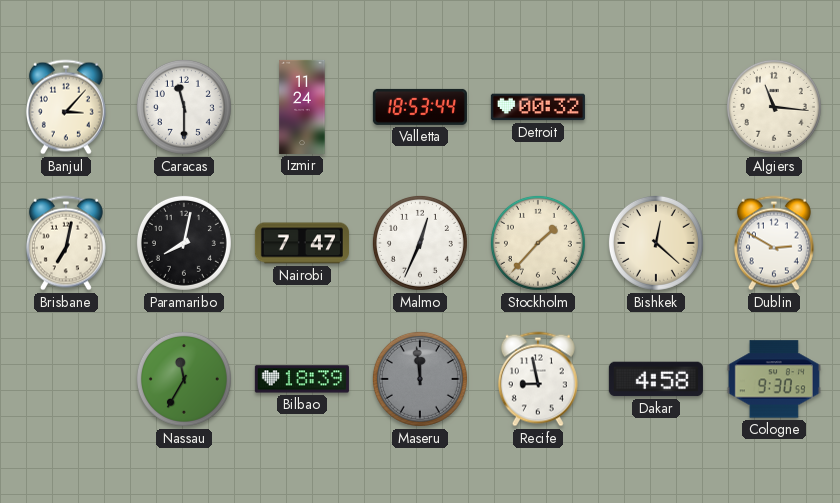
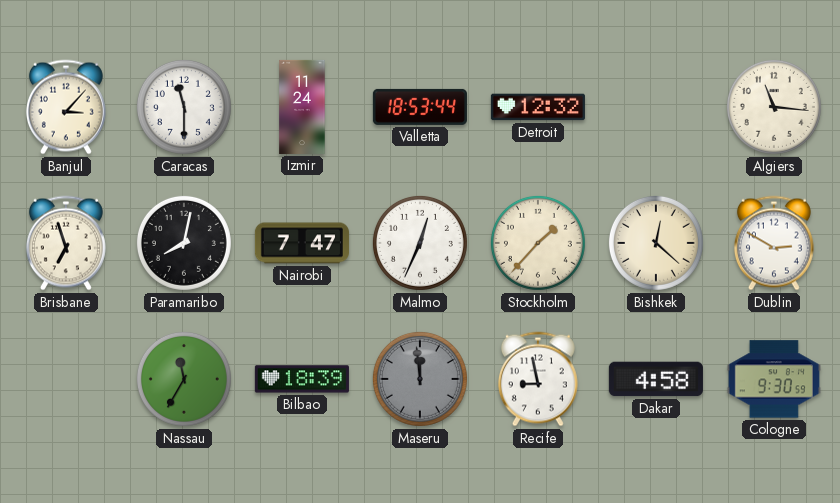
Detroit: 00:32 -> 12:32
Brisbane: 7:02 -> 6:57
